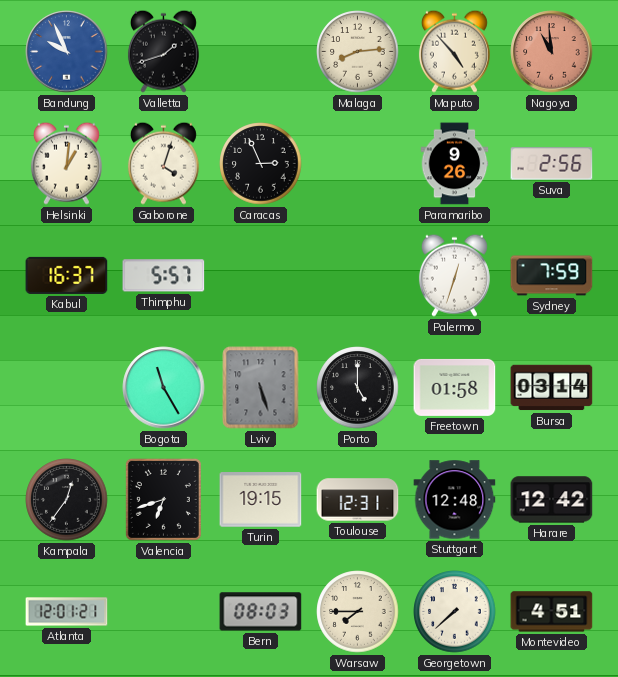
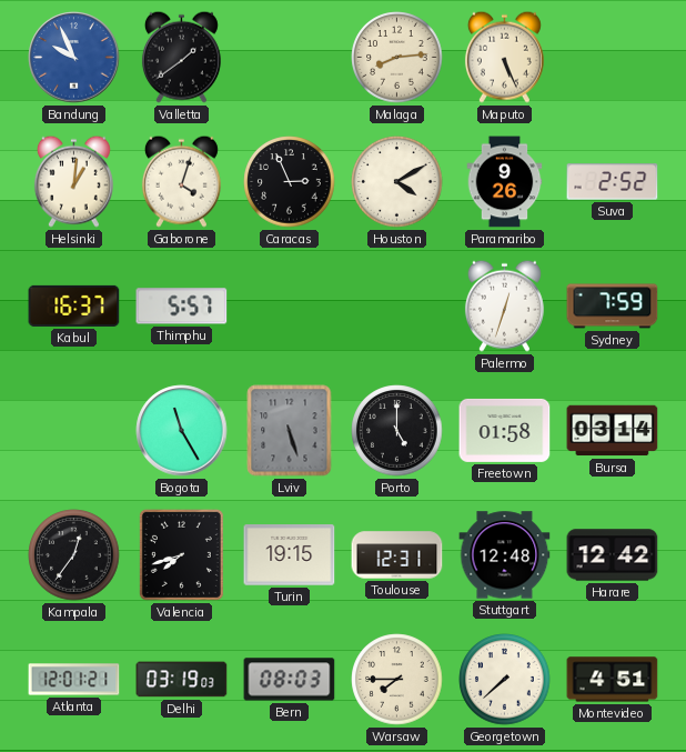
Valletta: 1:42 -> 1:39
Maputo: 4:53 -> 5:26
Nagoya: 10:59 -> none
Houston: none -> 4:10
Suva: 2:56 -> 2:52
Valencia: 6:42 -> 7:42
Delhi: none -> 03:19
